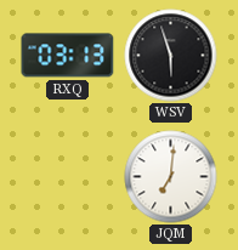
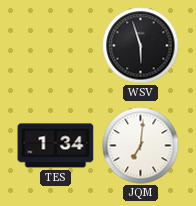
RXQ: 03:13 -> none
TES: none -> 1:34
